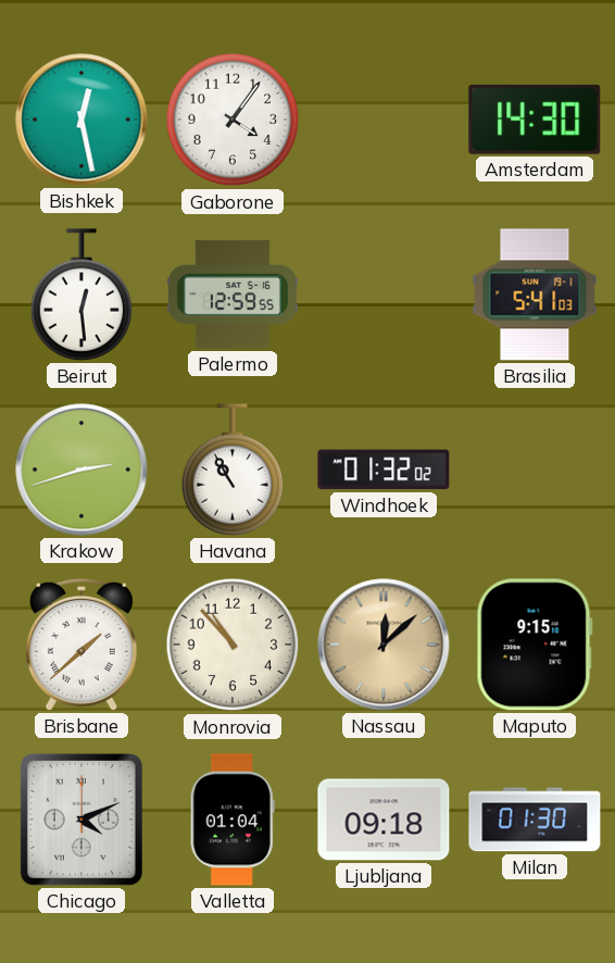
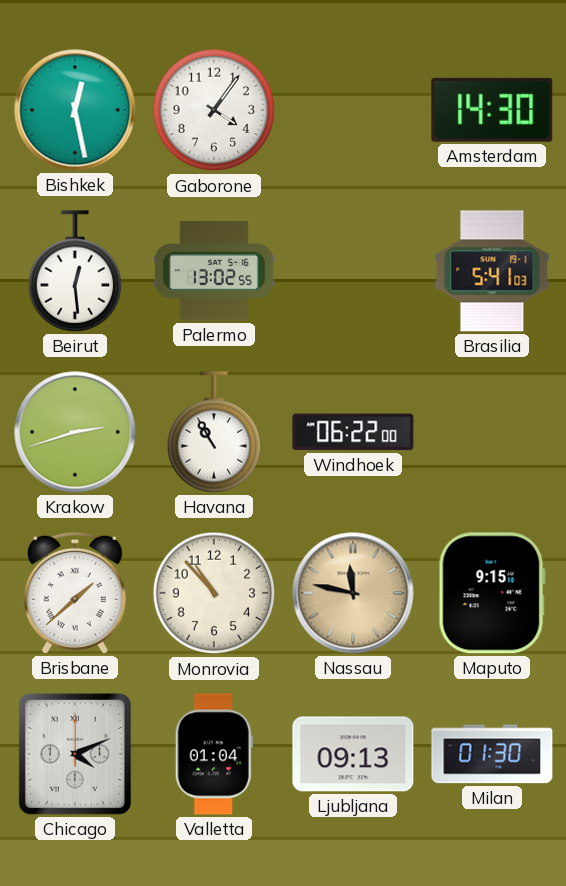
Palermo: 12:59 -> 13:02
Windhoek: 01:32 -> 06:22
Nassau: 12:08 -> 11:47
Ljubljana: 09:18 -> 09:13
